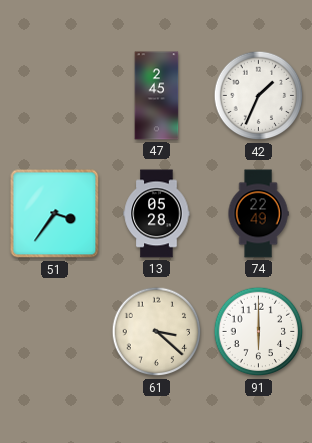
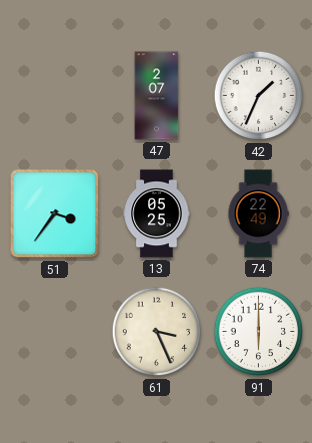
47: 2:45 -> 2:07
13: 05:28 -> 05:25
61: 3:22 -> 3:26
